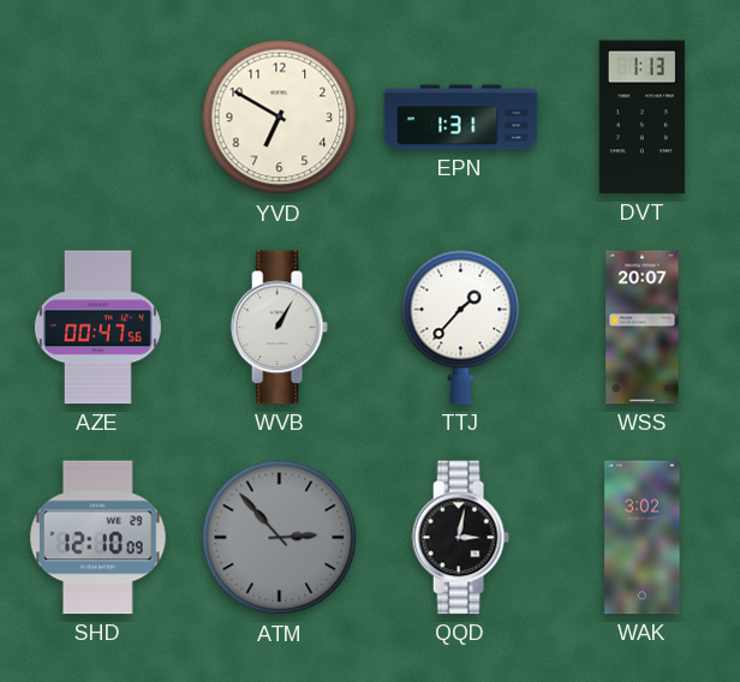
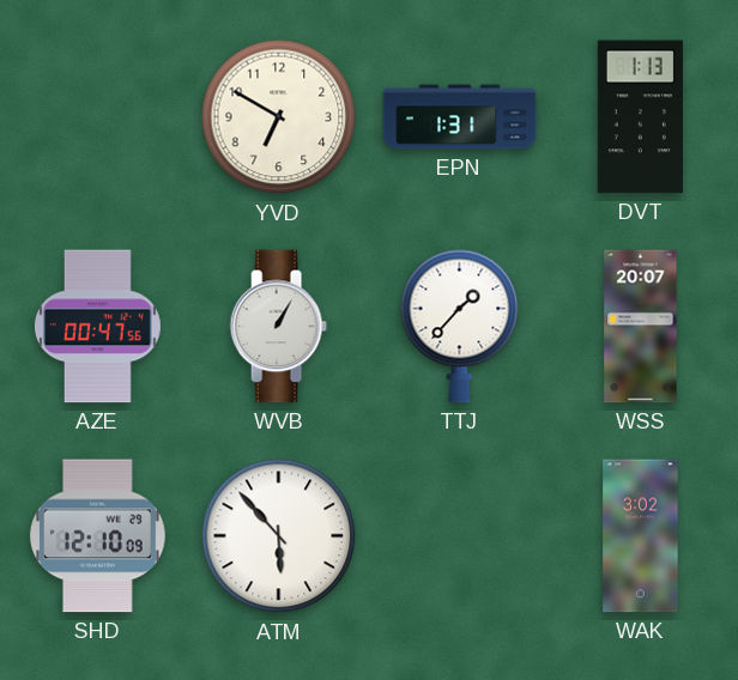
ATM: 2:53 -> 5:53
ATM dial: grey -> white
QQD: 3:02 -> none
